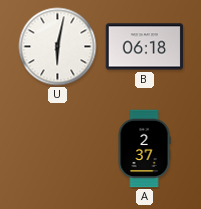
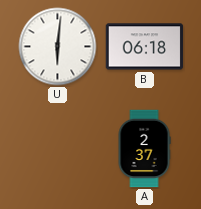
U: 6:02 -> 6:01
